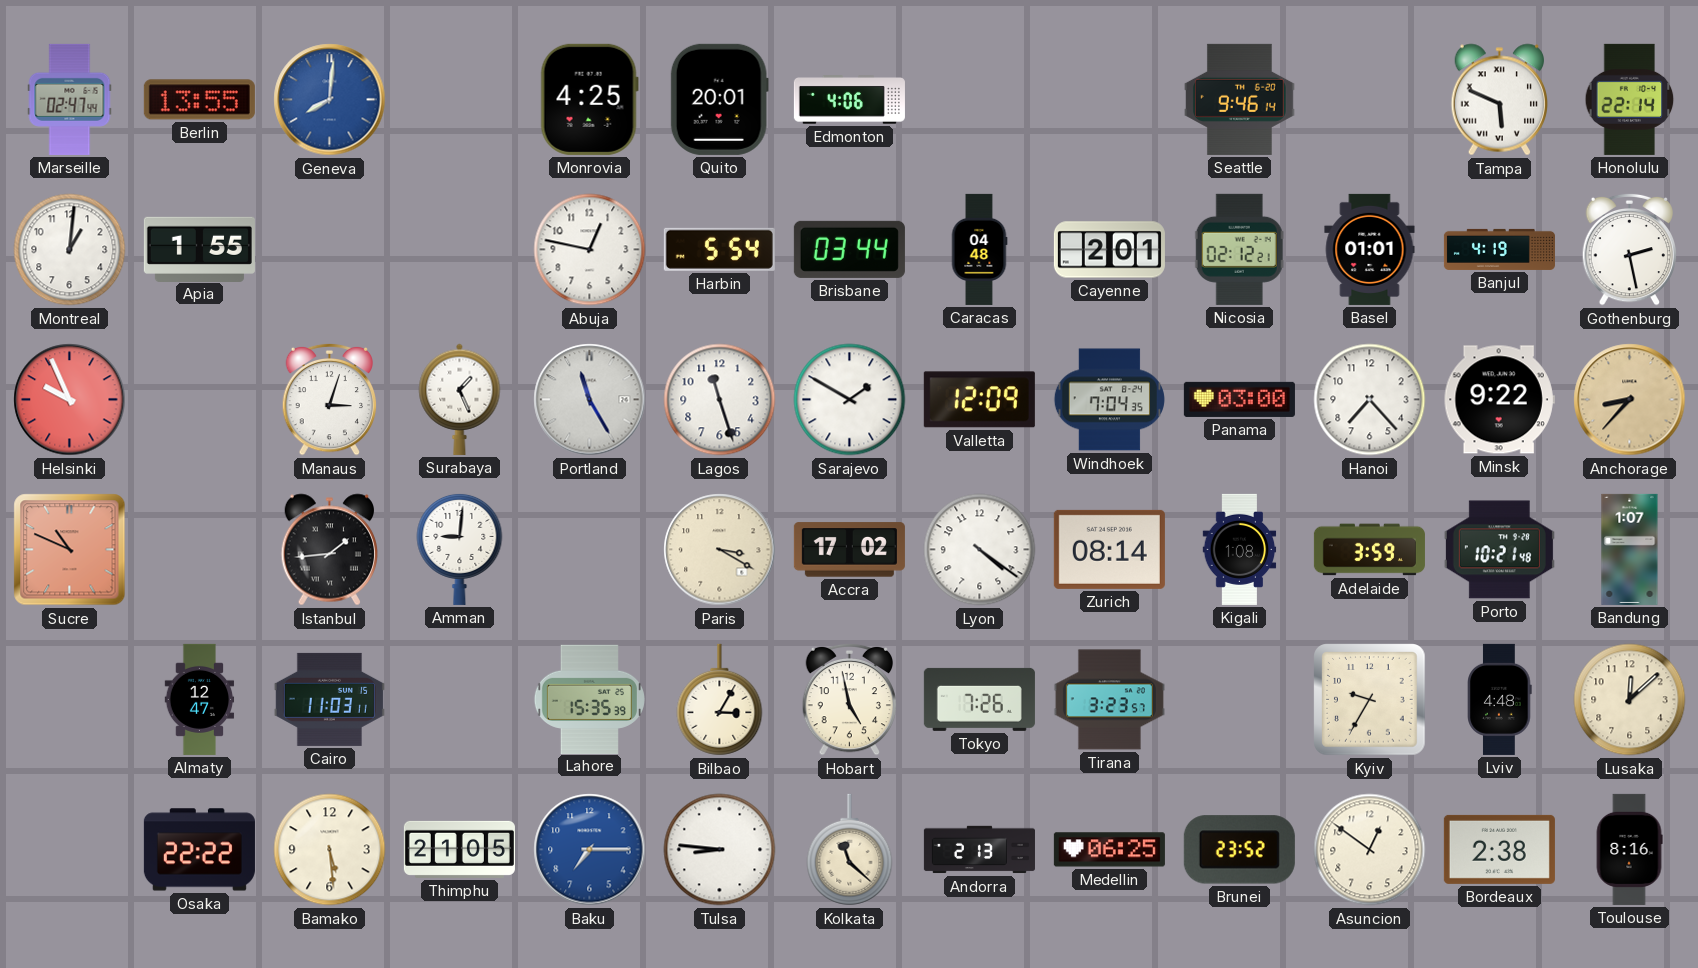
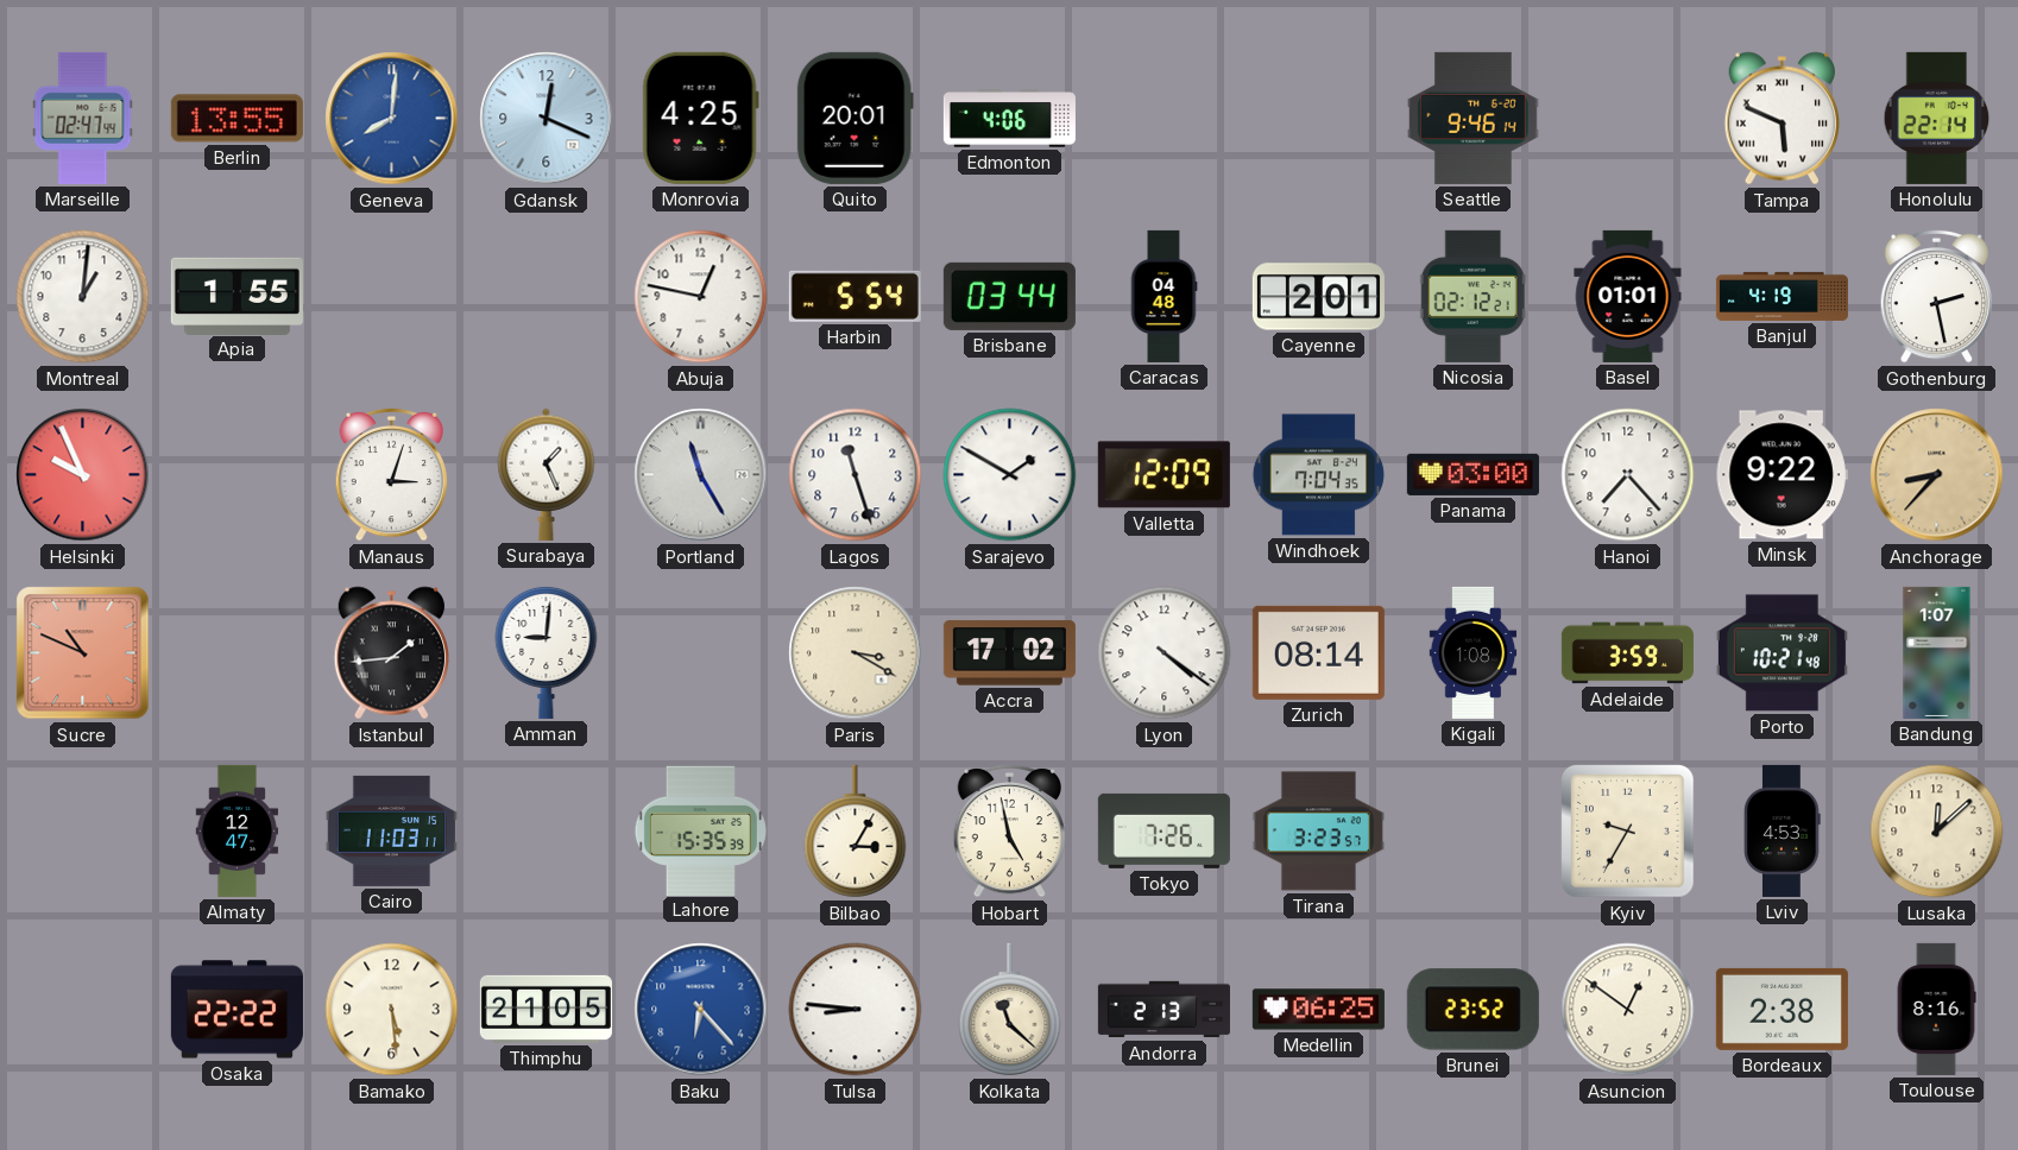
Gdansk: none -> 12:19
Lviv: 4:48 -> 4:53
Baku: 7:15 -> 6:23
